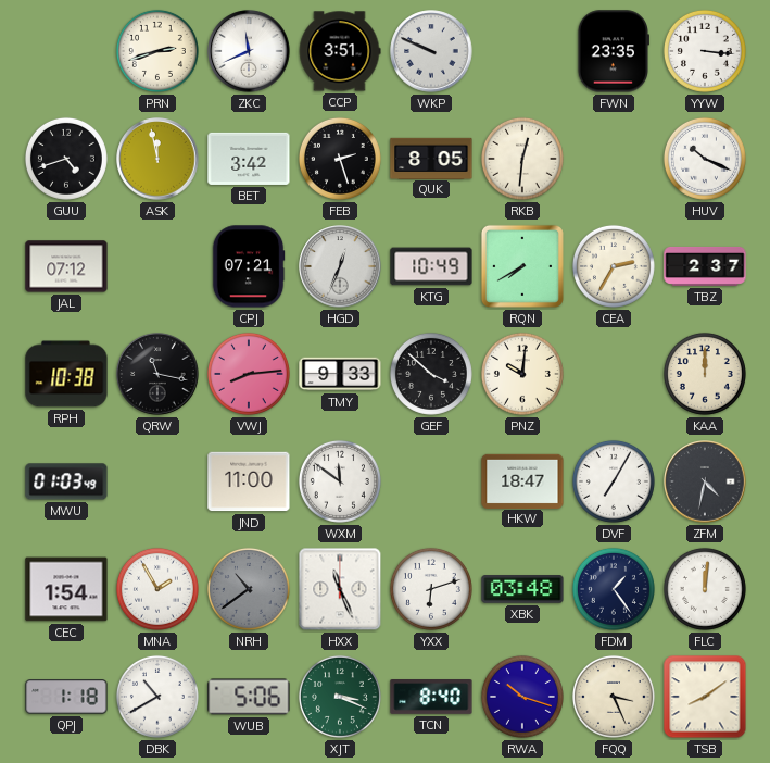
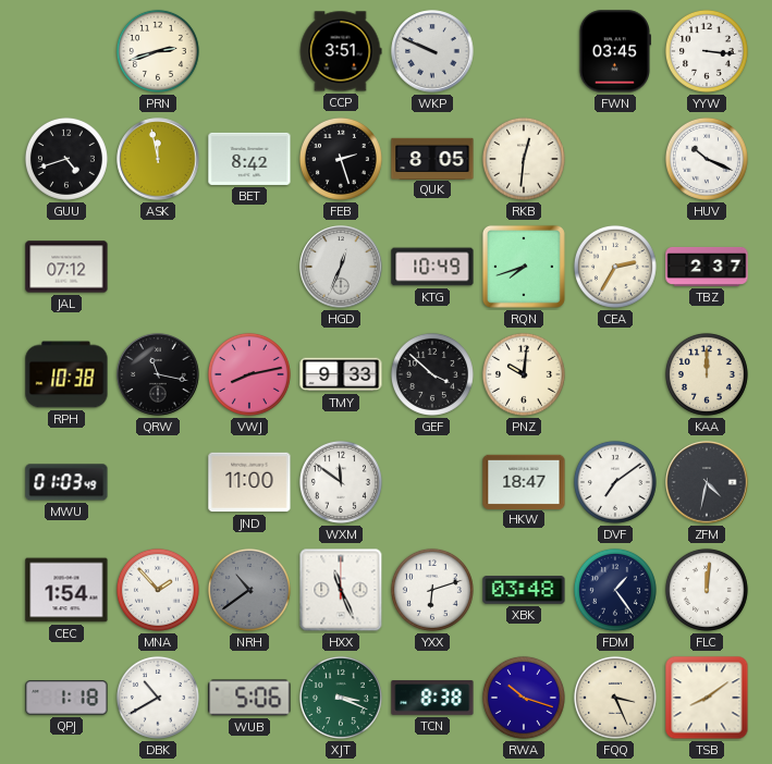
ZKC: 11:41 -> none
FWN: 23:35 -> 03:45
BET: 3:42 -> 8:42
CPJ: 07:21 -> none
RQN: 7:40 -> 7:42
VWJ: 8:14 -> 8:13
DVF: 7:05 -> 7:09
MNA: 1:55 -> 1:53
TCN: 8:40 -> 8:38
